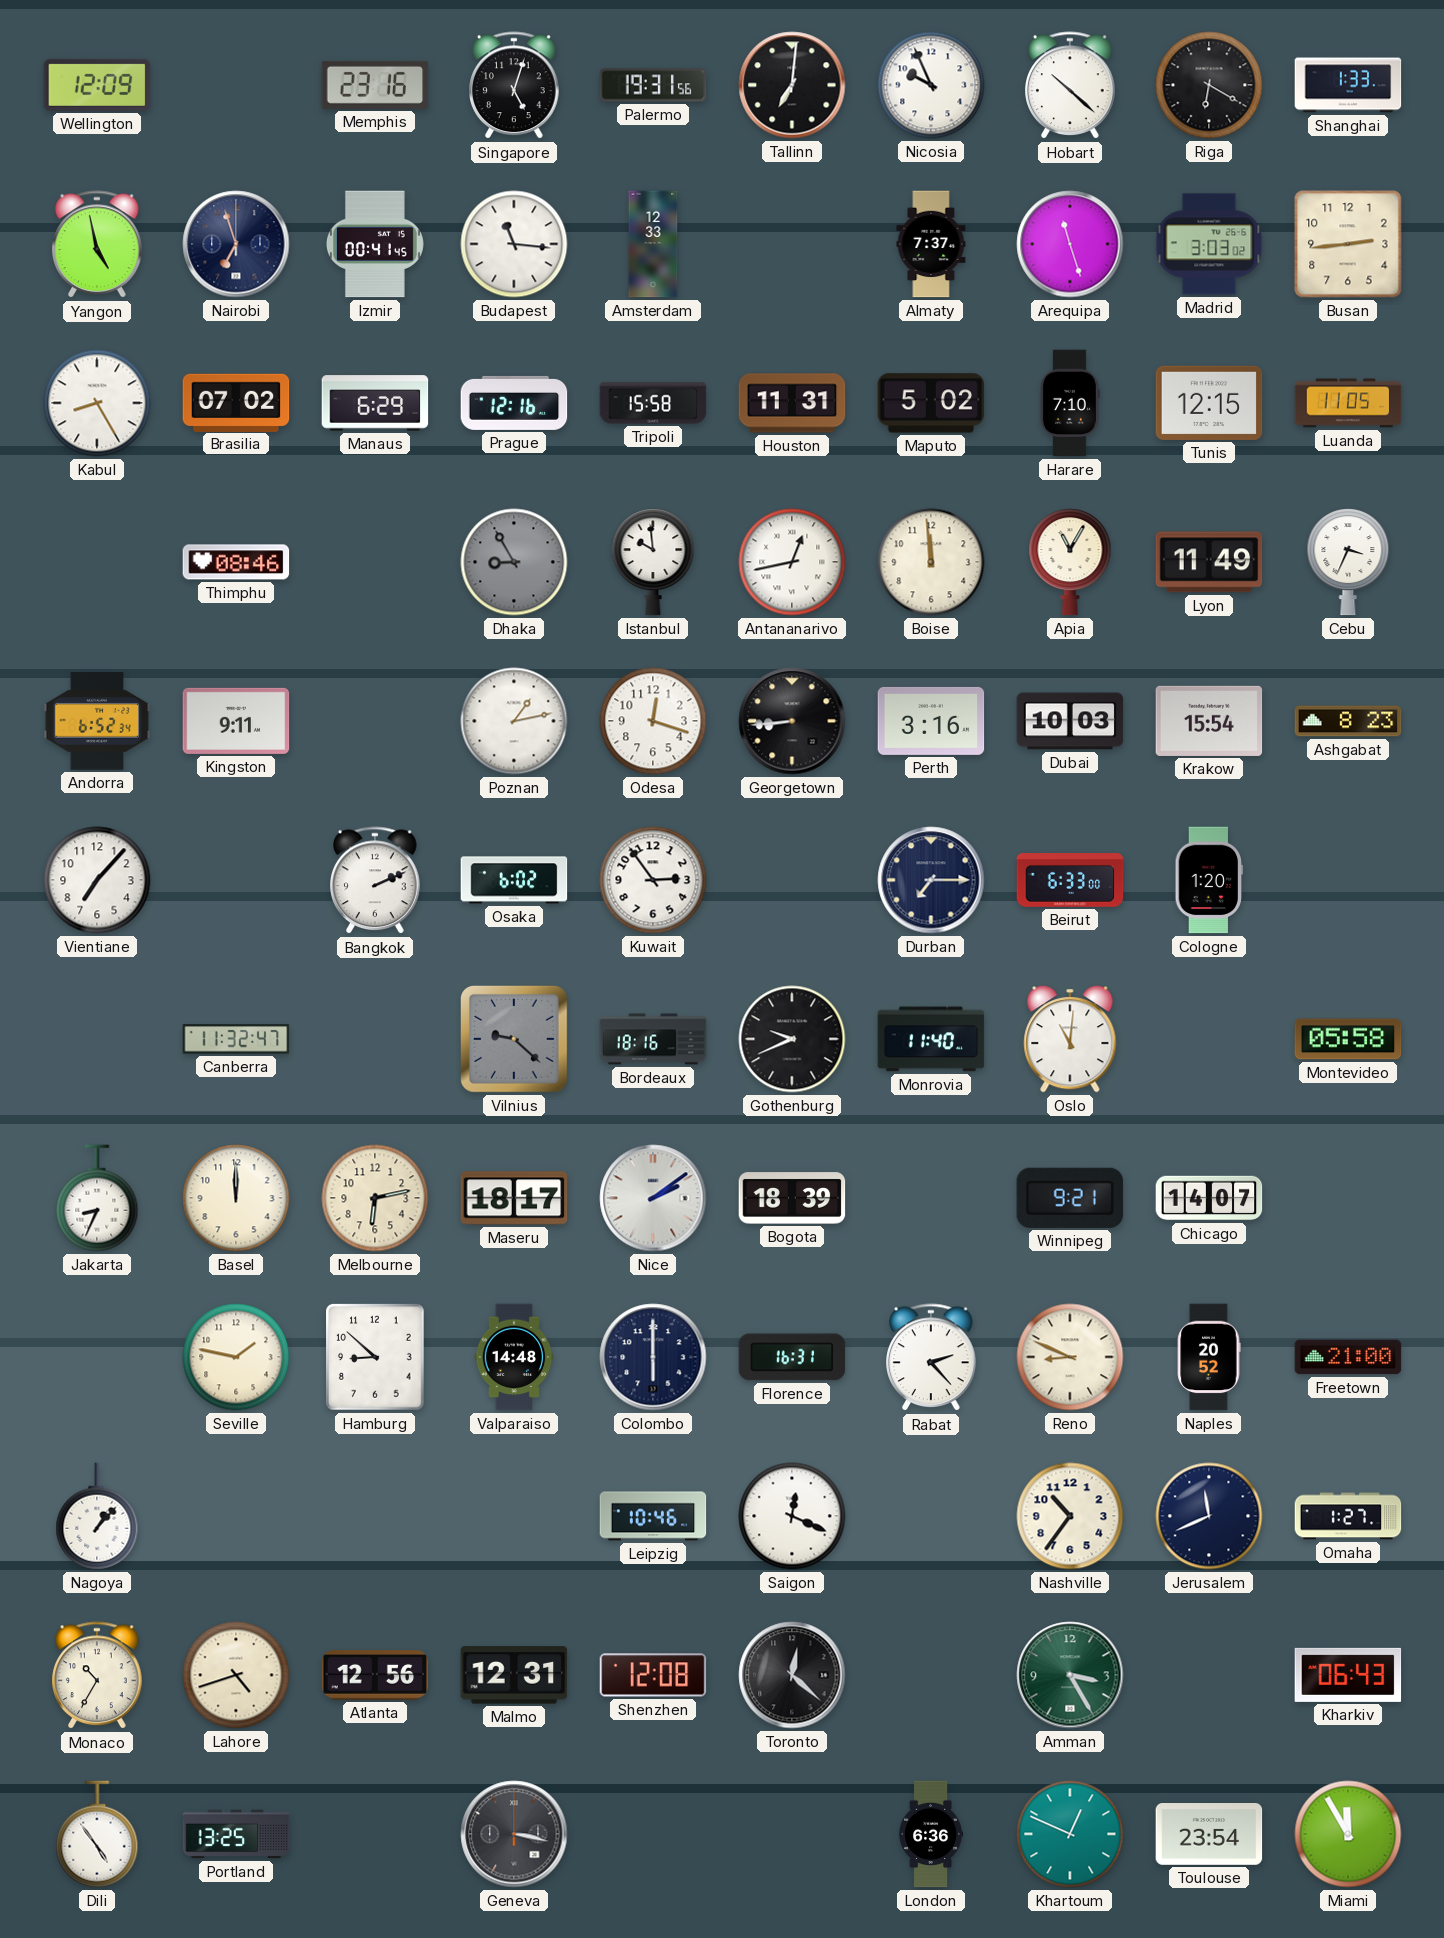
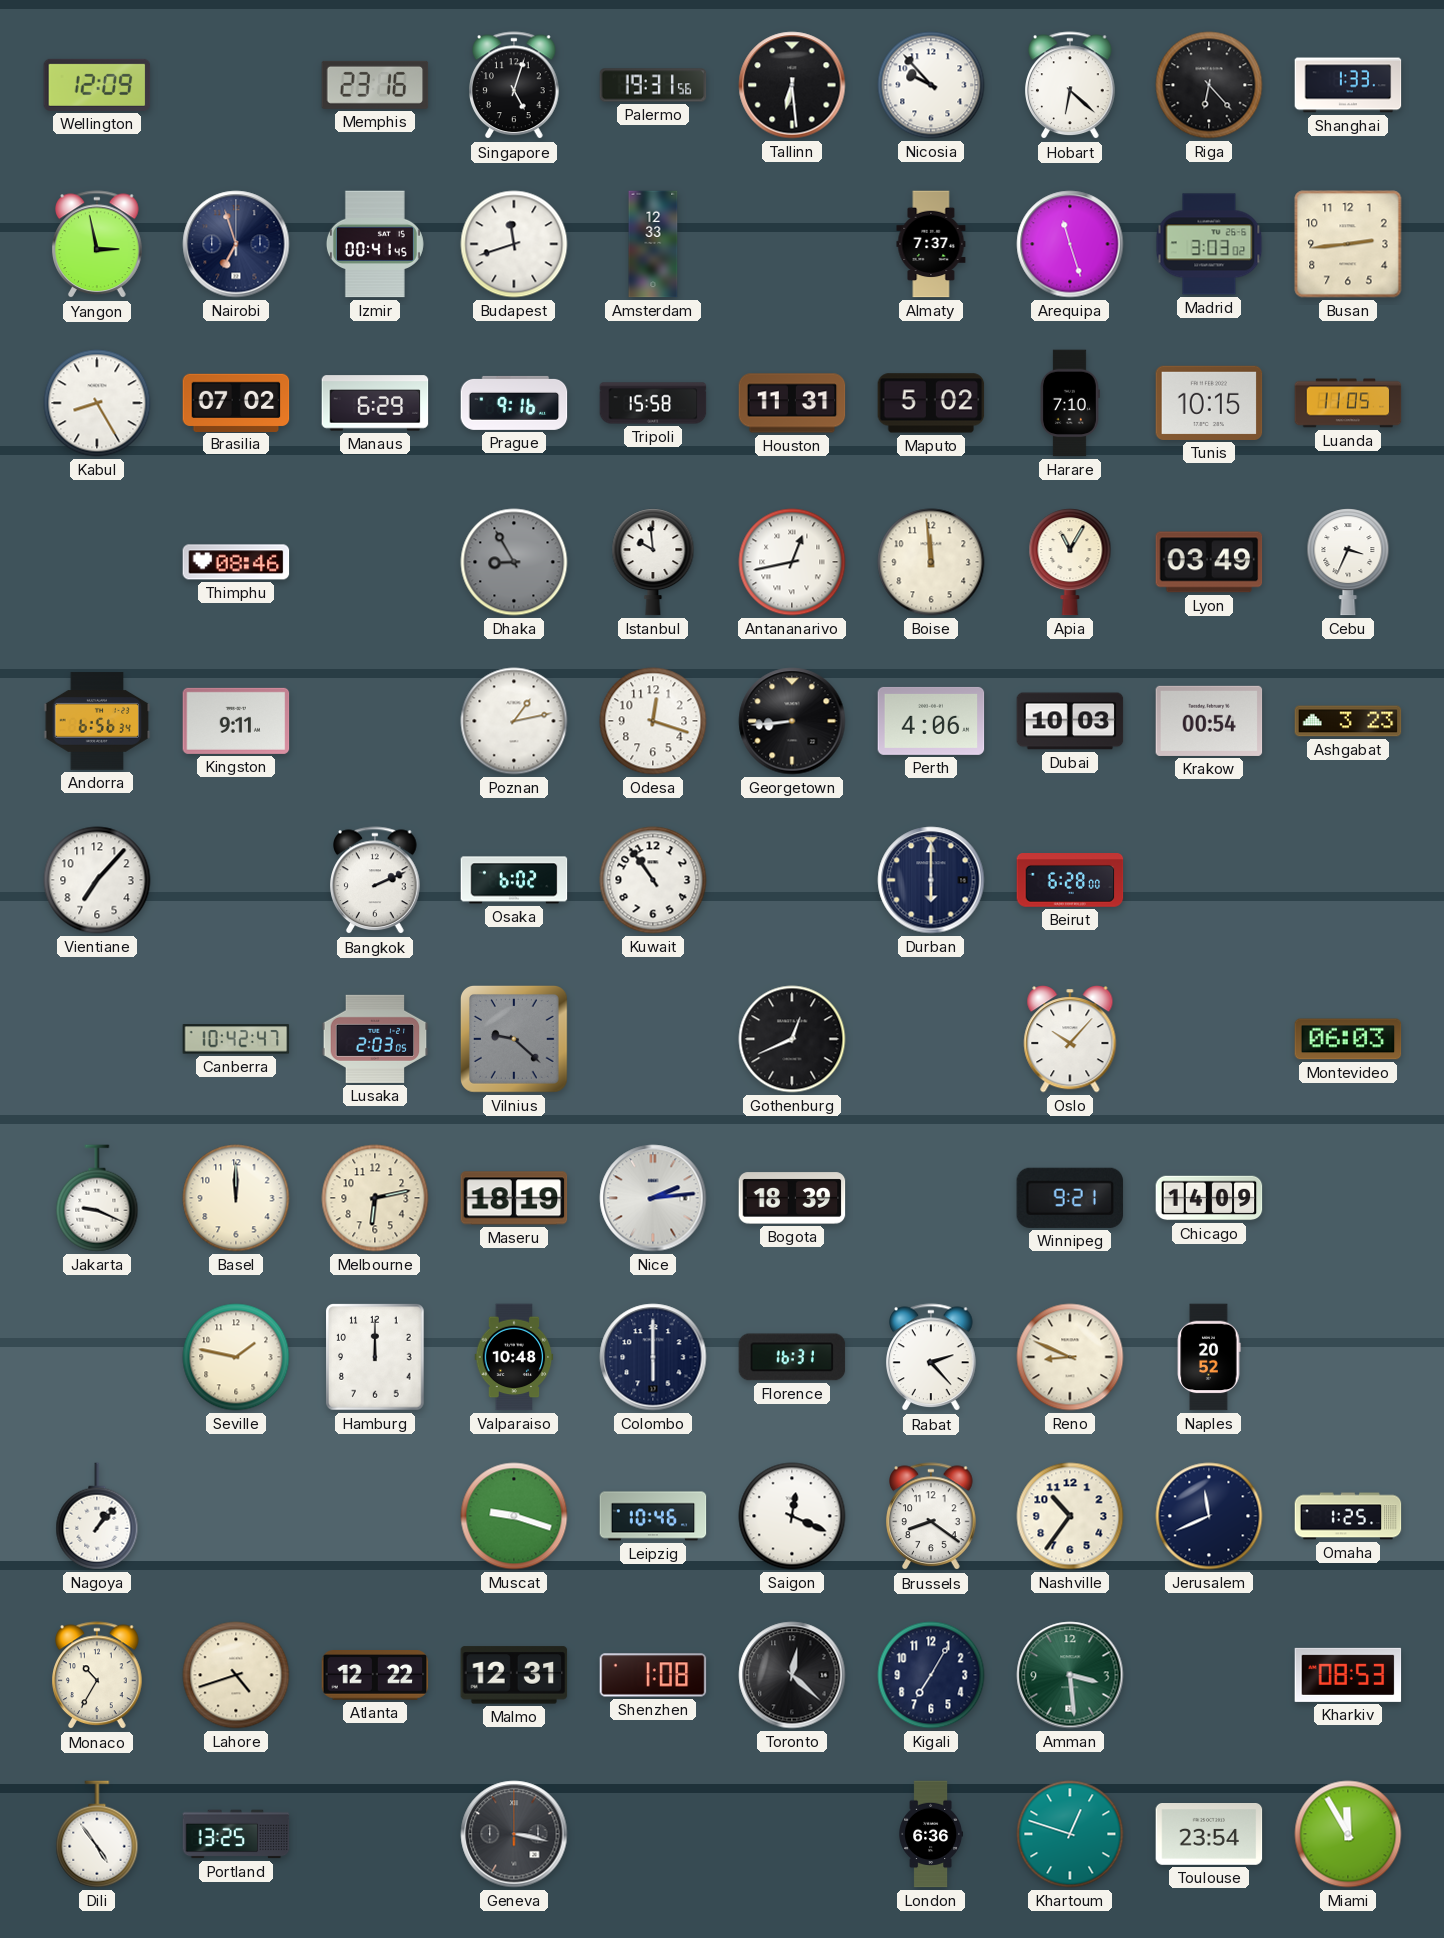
Tallinn: 7:01 -> 6:29
Nicosia: 9:56 -> 9:53
Hobart: 10:22 -> 6:22
Riga: 6:20 -> 6:23
Yangon: 4:58 -> 2:58
Budapest: 11:16 -> 11:42
Prague: 12:16 -> 9:16
Tunis: 12:15 -> 10:15
Lyon: 11:49 -> 03:49
Andorra: 6:52 -> 6:56
Perth: 3:16 -> 4:06
Krakow: 15:54 -> 00:54
Ashgabat: 8:23 -> 3:23
Kuwait: 2:54 -> 10:54
Durban: 7:15 -> 6:00
Beirut: 6:33 -> 6:28
Cologne: 1:20 -> none
Canberra: 11:32 -> 10:42
Lusaka: none -> 2:03
Bordeaux: 18:16 -> none
Gothenburg: 9:41 -> 12:41
Monrovia: 11:40 -> none
Oslo: 11:01 -> 10:07
Montevideo: 05:58 -> 06:03
Jakarta: 8:34 -> 9:19
Maseru: 18:17 -> 18:19
Nice: 2:09 -> 2:14
Chicago: 14:07 -> 14:09
Hamburg: 8:52 -> 12:00
Valparaiso: 14:48 -> 10:48
Freetown: 21:00 -> none
Muscat: none -> 9:18
Brussels: none -> 8:21
Omaha: 1:27 -> 1:25
Atlanta: 12:56 -> 12:22
Shenzhen: 12:08 -> 1:08
Kigali: none -> 7:05
Amman: 3:25 -> 3:29
Kharkiv: 06:43 -> 08:53
Khartoum: 12:49 -> 12:48
